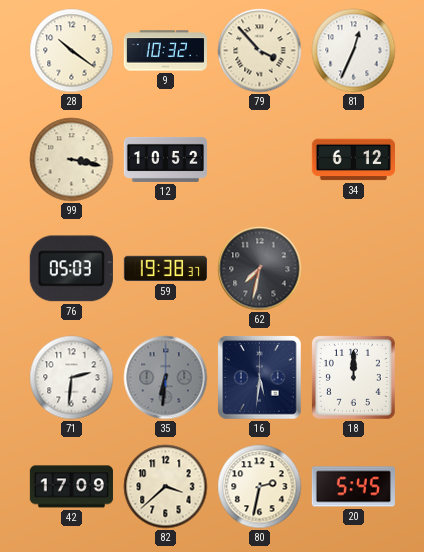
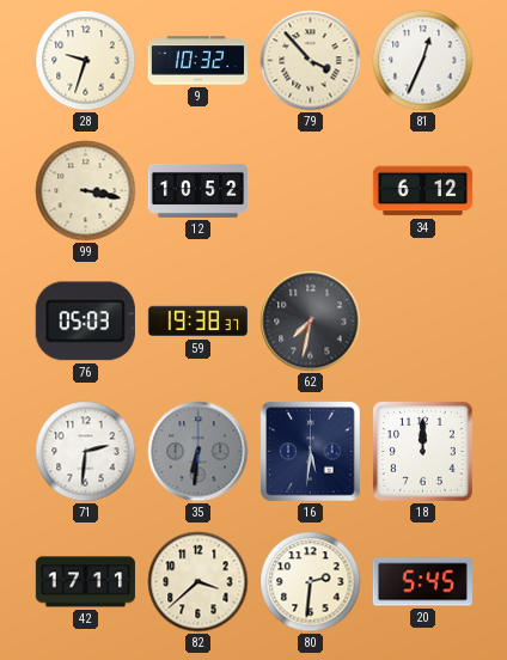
28: 10:21 -> 9:33
42: 17:09 -> 17:11
80: 2:32 -> 2:31
